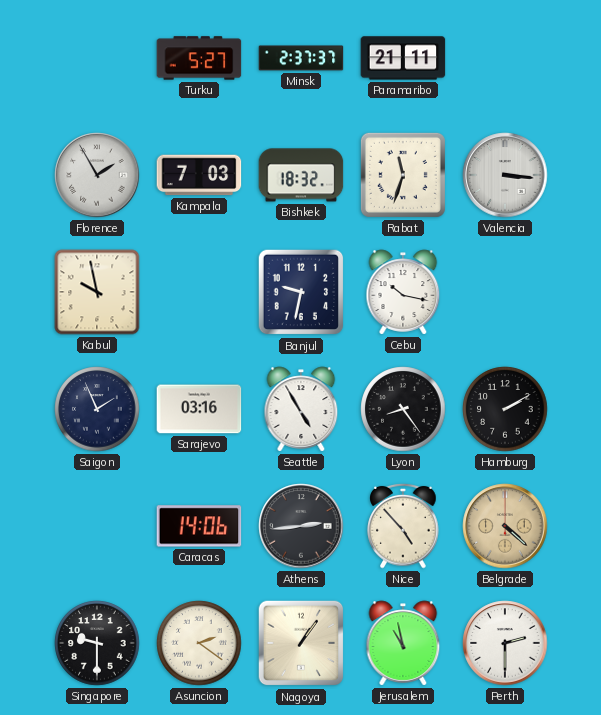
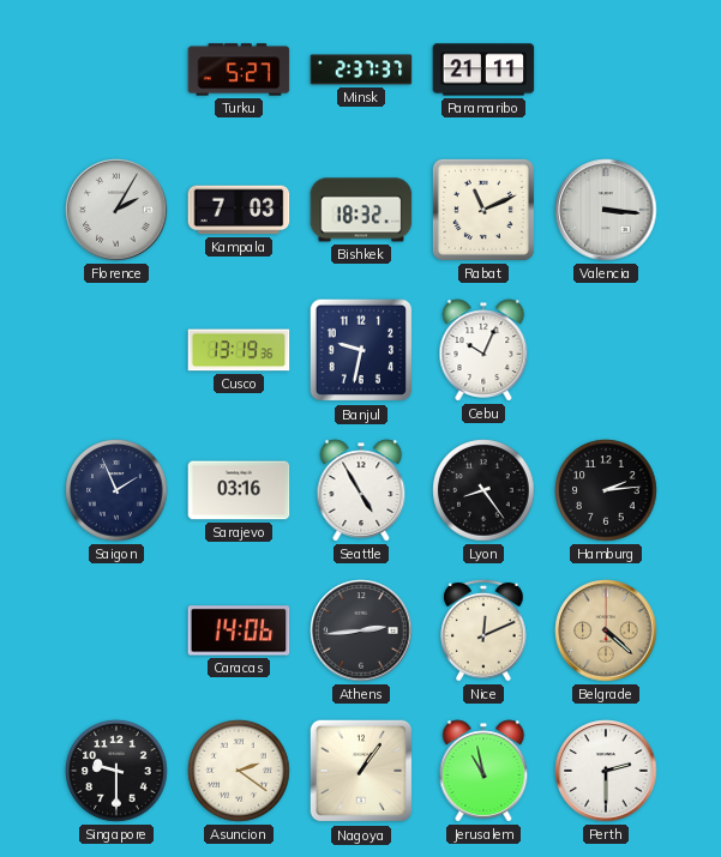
Florence: 1:55 -> 2:05
Rabat: 11:33 -> 11:11
Kabul: 9:58 -> none
Cusco: none -> 13:19
Cebu: 10:17 -> 10:04
Hamburg: 2:10 -> 2:14
Nice: 4:53 -> 12:11
